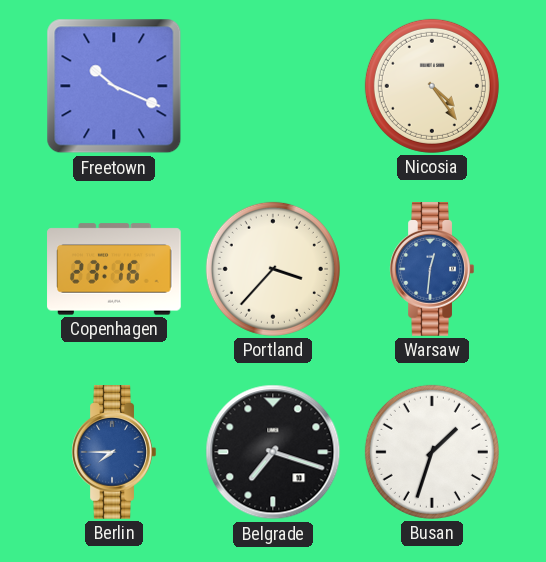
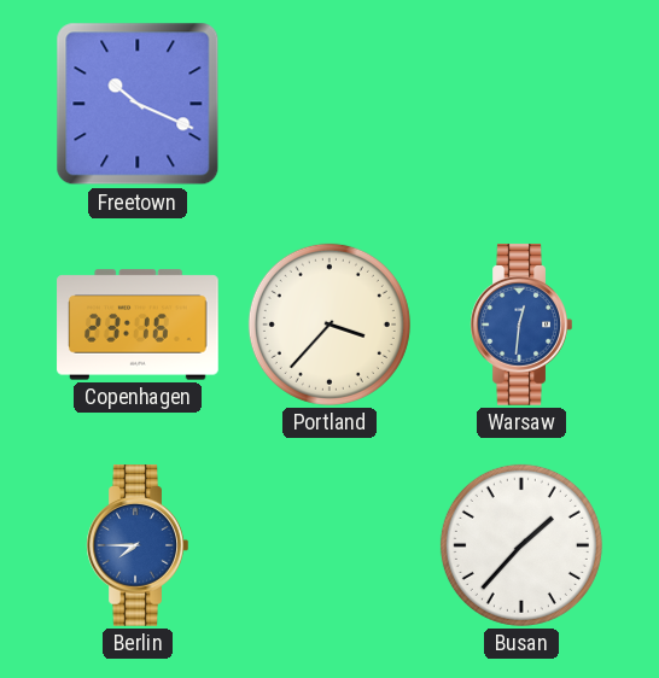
Nicosia: 4:24 -> none
Belgrade: 7:18 -> none
Busan: 1:33 -> 1:37
